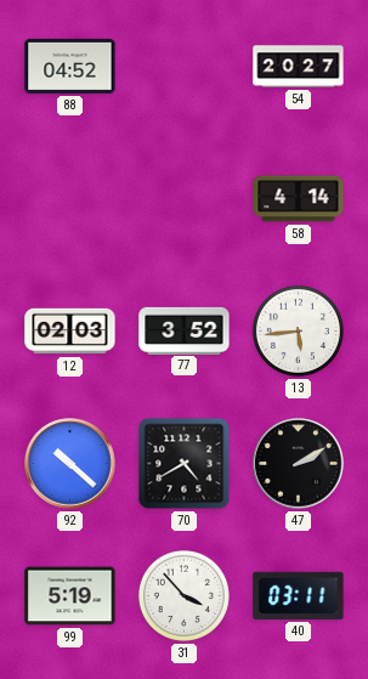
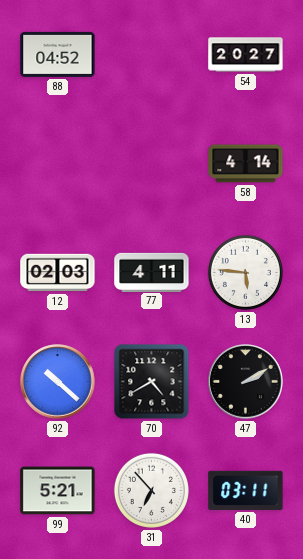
77: 3:52 -> 4:11
13: 5:44 -> 5:46
99: 5:19 -> 5:21
31: 3:53 -> 6:53
